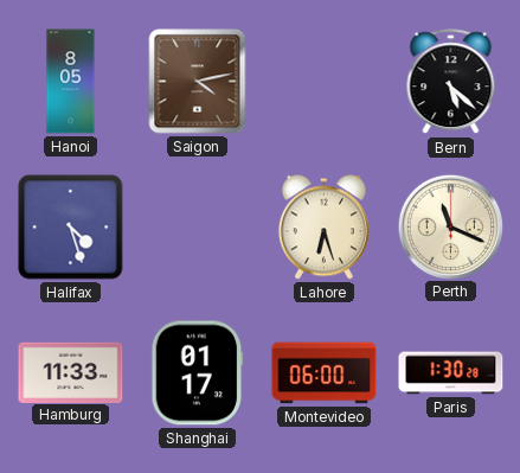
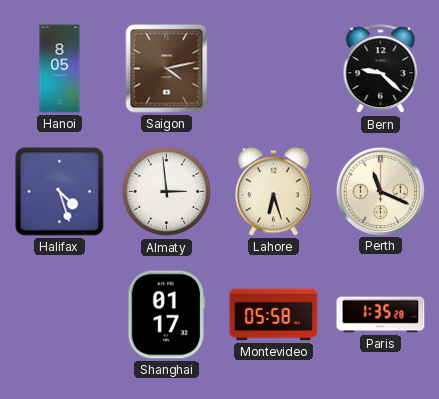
Bern: 5:22 -> 9:22
Almaty: none -> 2:59
Hamburg: 11:33 -> none
Montevideo: 06:00 -> 05:58
Paris: 1:30 -> 1:35
